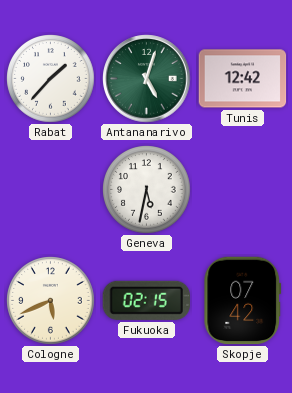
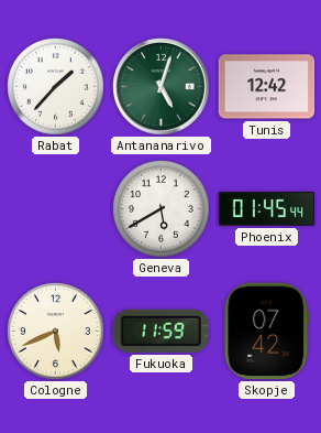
Geneva: 5:32 -> 5:40
Phoenix: none -> 01:45
Fukuoka: 02:15 -> 11:59
